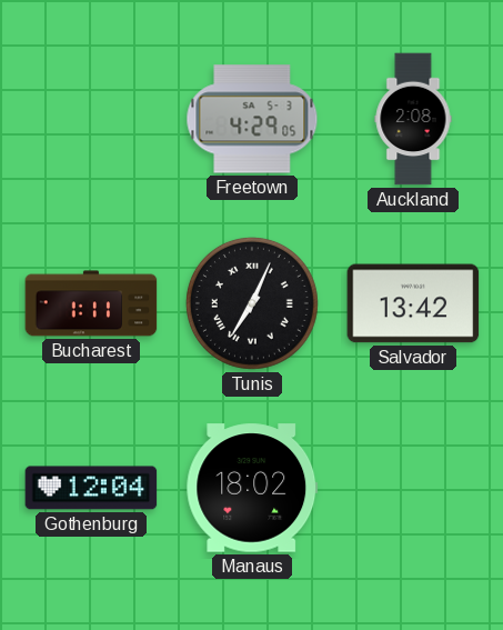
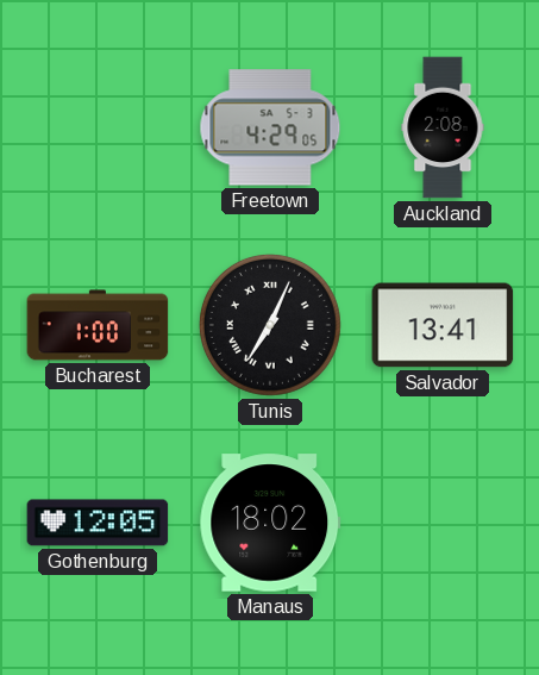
Bucharest: 1:11 -> 1:00
Salvador: 13:42 -> 13:41
Gothenburg: 12:04 -> 12:05
